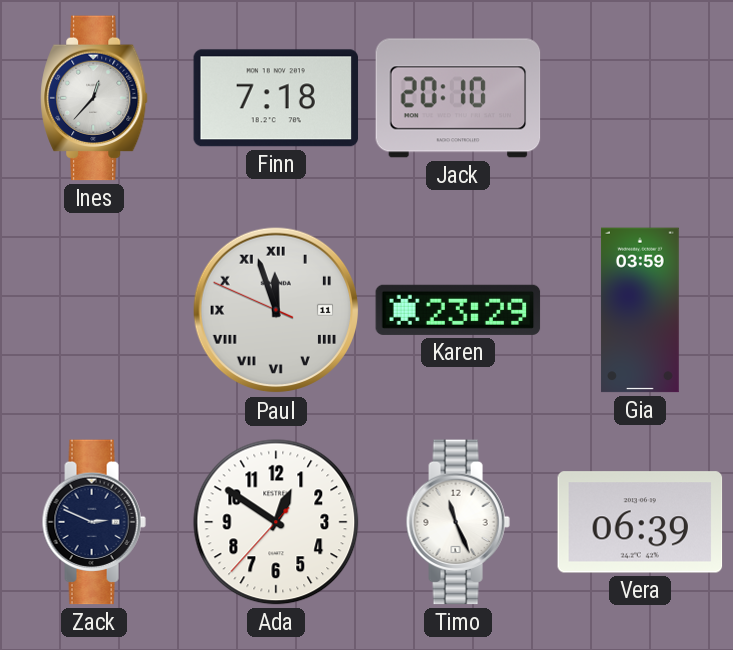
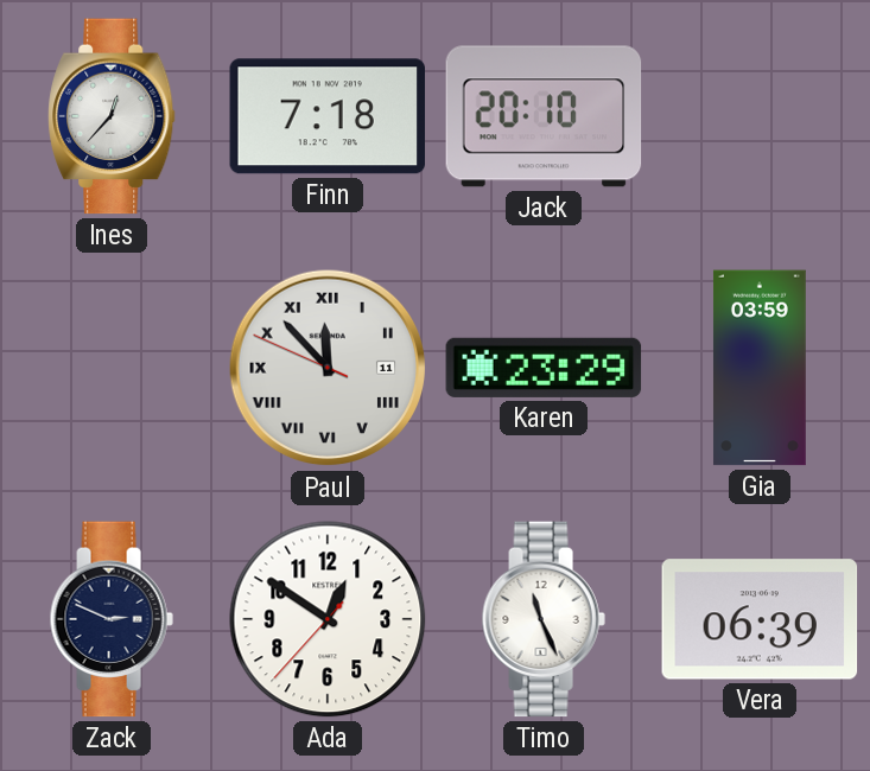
Paul: 11:56 -> 11:52
